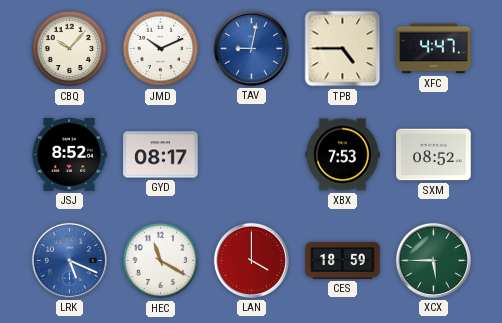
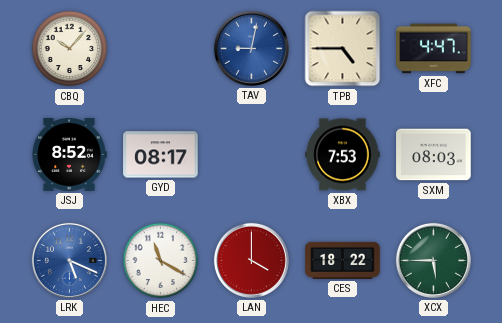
JMD: 10:11 -> none
SXM: 08:52 -> 08:03
CES: 18:59 -> 18:22
